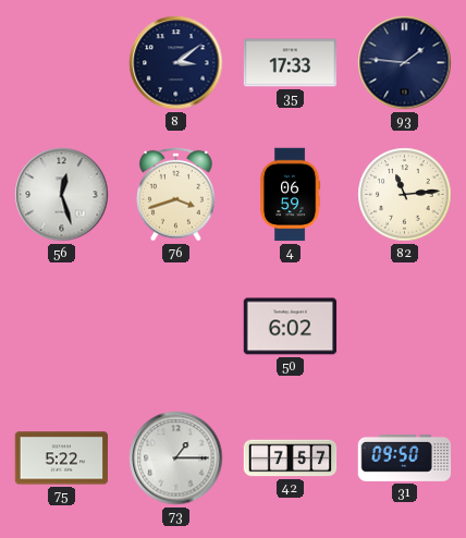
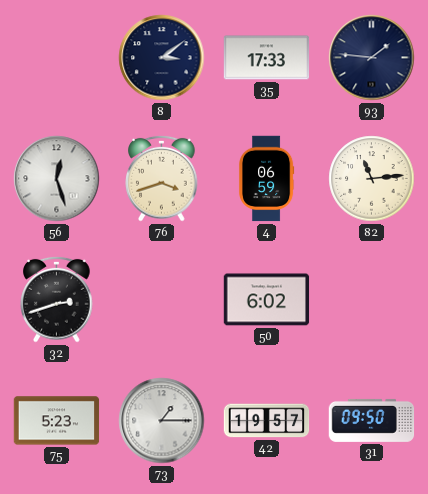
32: none -> 2:42
75: 5:22 -> 5:23
42: 7:57 -> 19:57
